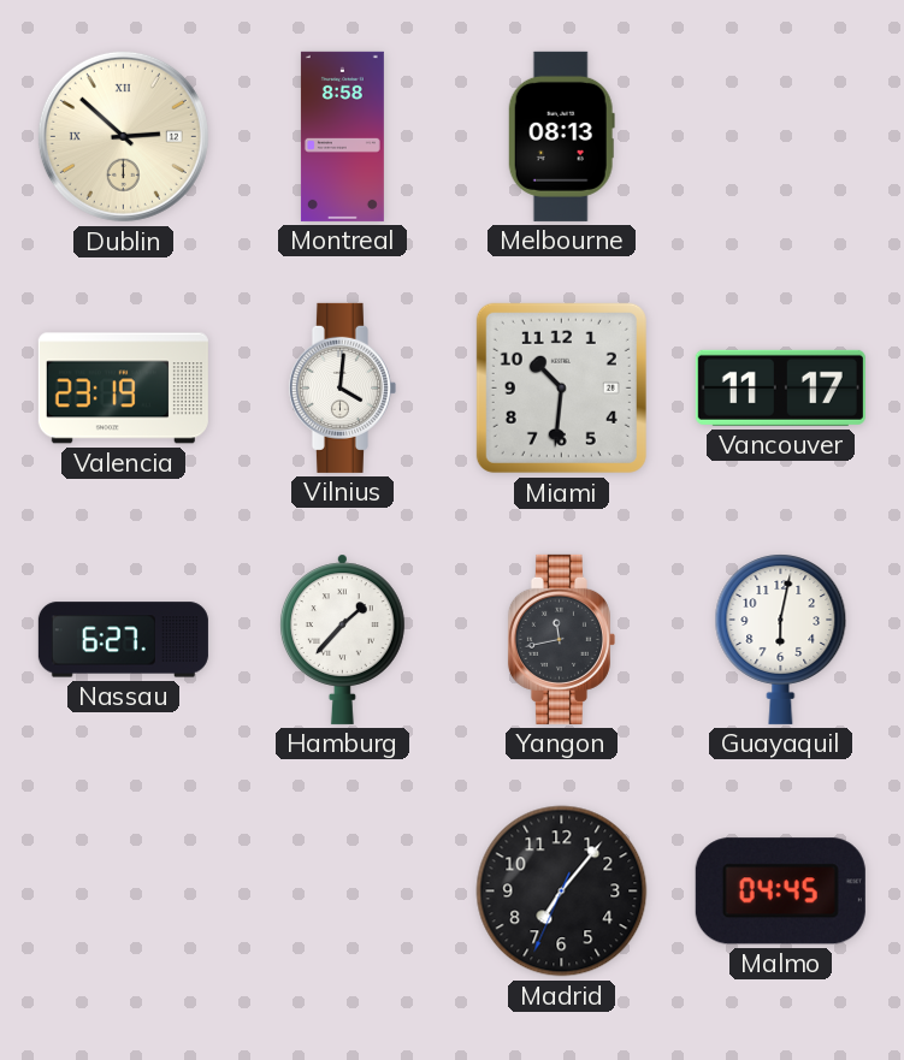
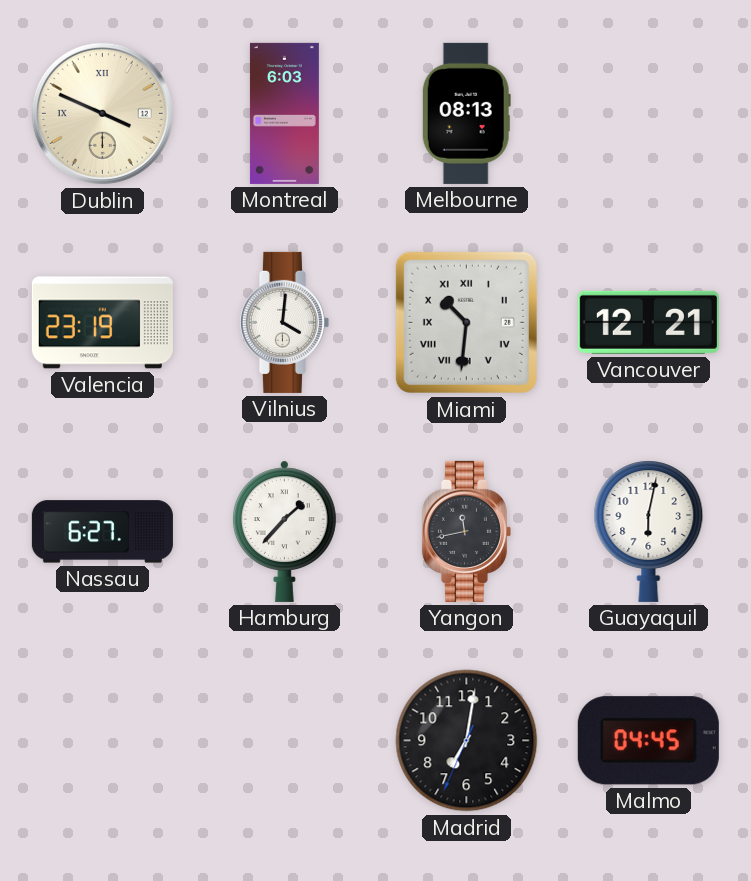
Dublin: 2:52 -> 3:49
Montreal: 8:58 -> 6:03
Miami numerals: Arabic -> Roman
Vancouver: 11:17 -> 12:21
Madrid: 7:06 -> 7:01
